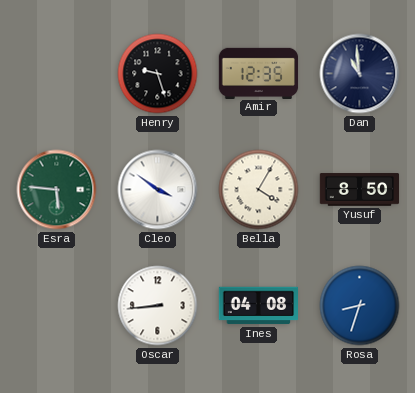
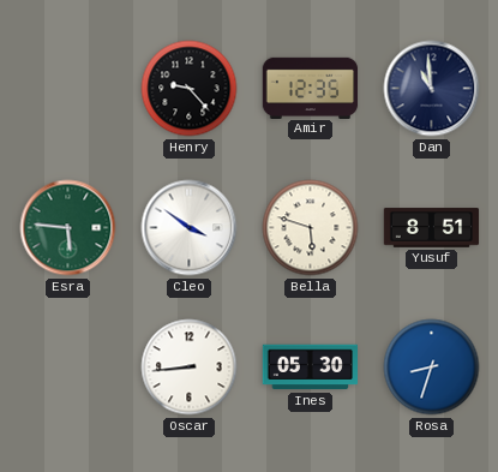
Henry: 9:27 -> 9:23
Bella: 4:05 -> 5:48
Yusuf: 8:50 -> 8:51
Ines: 04:08 -> 05:30
